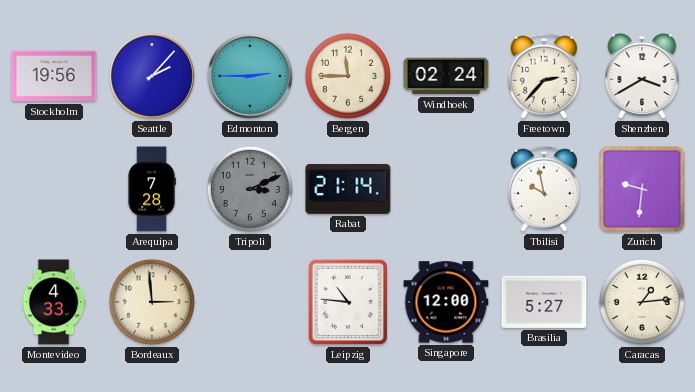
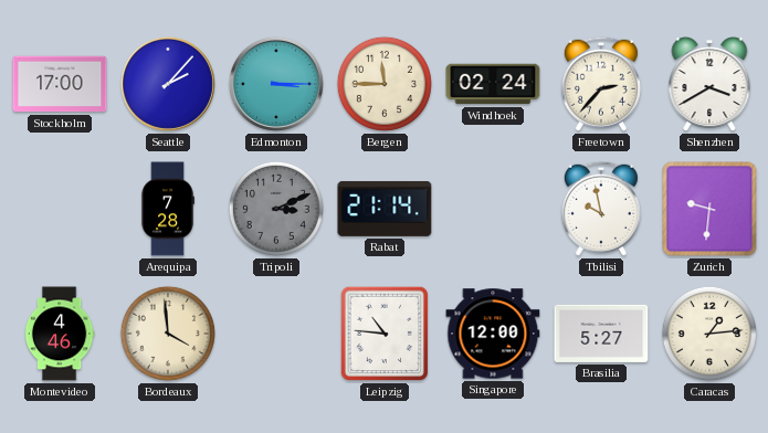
Stockholm: 19:56 -> 17:00
Edmonton: 2:45 -> 3:15
Montevideo: 4:33 -> 4:46
Bordeaux: 2:59 -> 3:59
